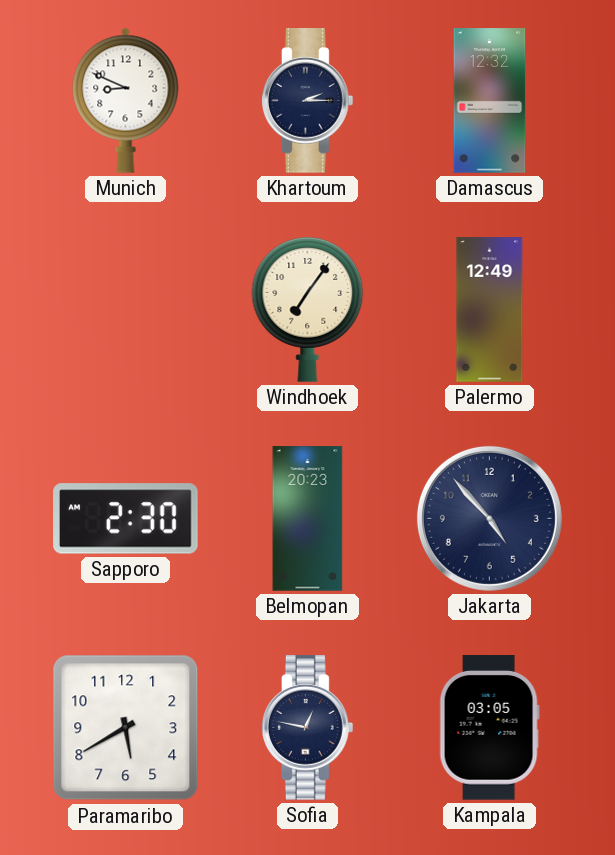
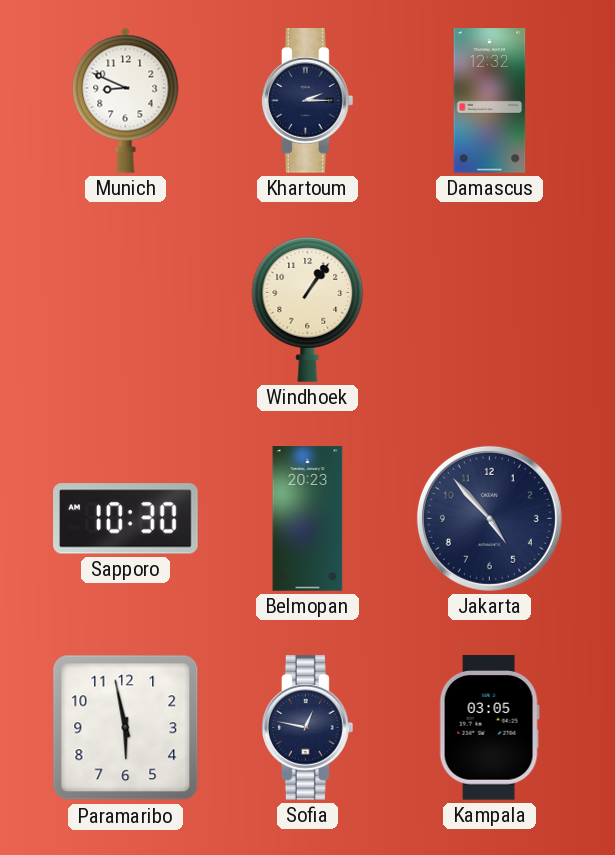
Windhoek: 7:06 -> 1:06
Palermo: 12:49 -> none
Sapporo: 2:30 -> 10:30
Paramaribo: 5:40 -> 5:58
